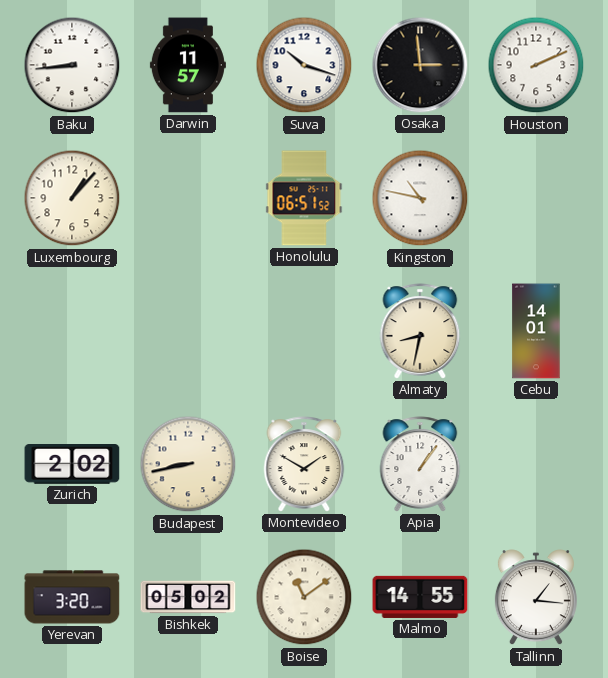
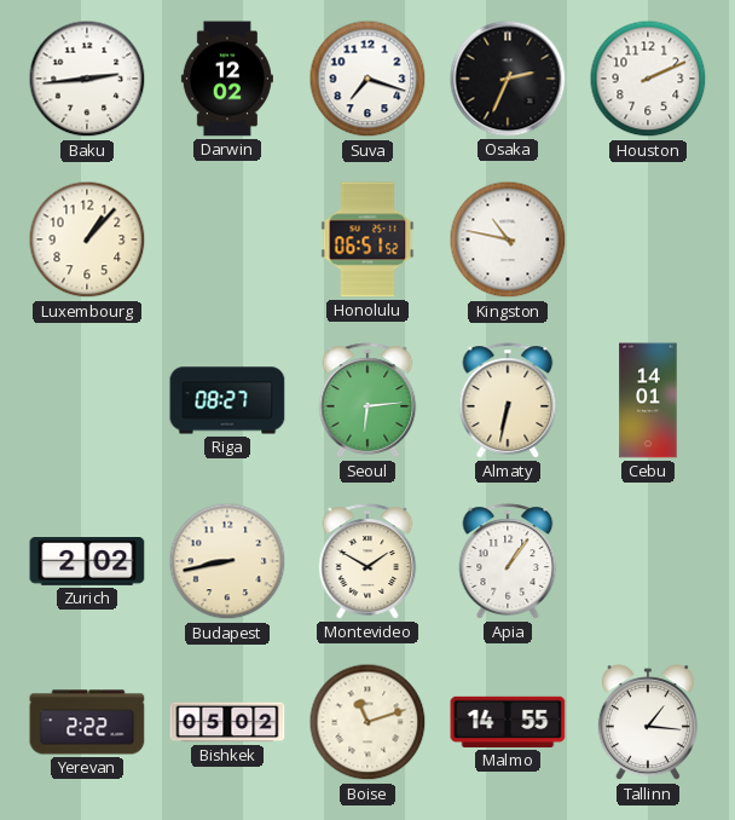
Baku: 8:44 -> 2:44
Darwin: 11:57 -> 12:02
Suva: 10:18 -> 7:18
Osaka: 2:59 -> 2:34
Riga: none -> 08:27
Seoul: none -> 6:14
Almaty: 8:32 -> 6:32
Yerevan: 3:20 -> 2:22
Boise: 11:09 -> 11:12
